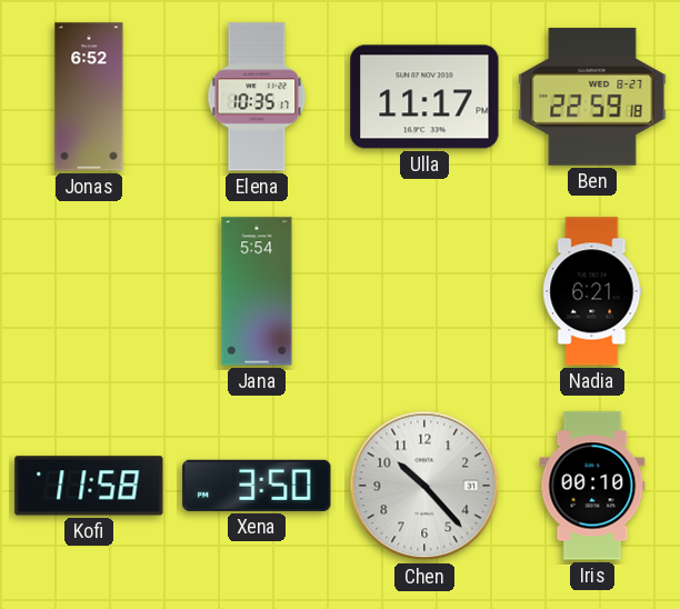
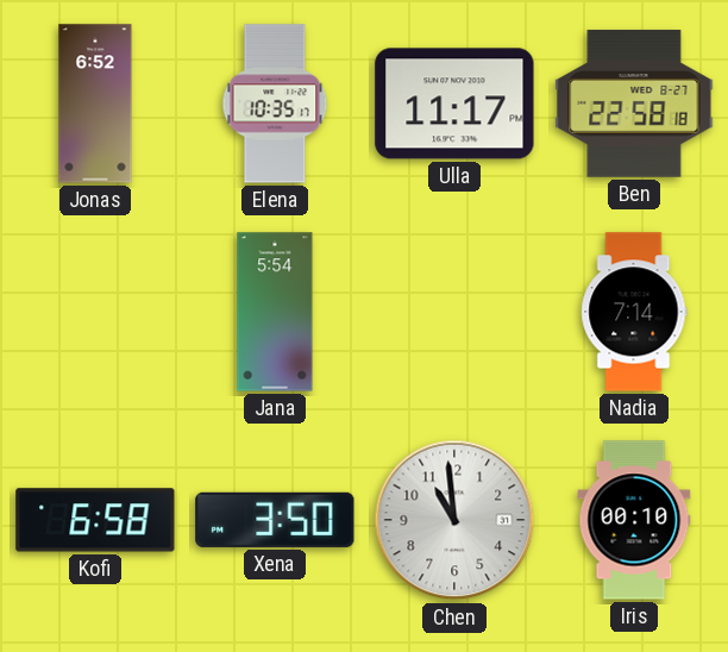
Ben: 22:59 -> 22:58
Nadia: 6:21 -> 7:14
Kofi: 11:58 -> 6:58
Chen: 10:23 -> 10:59
